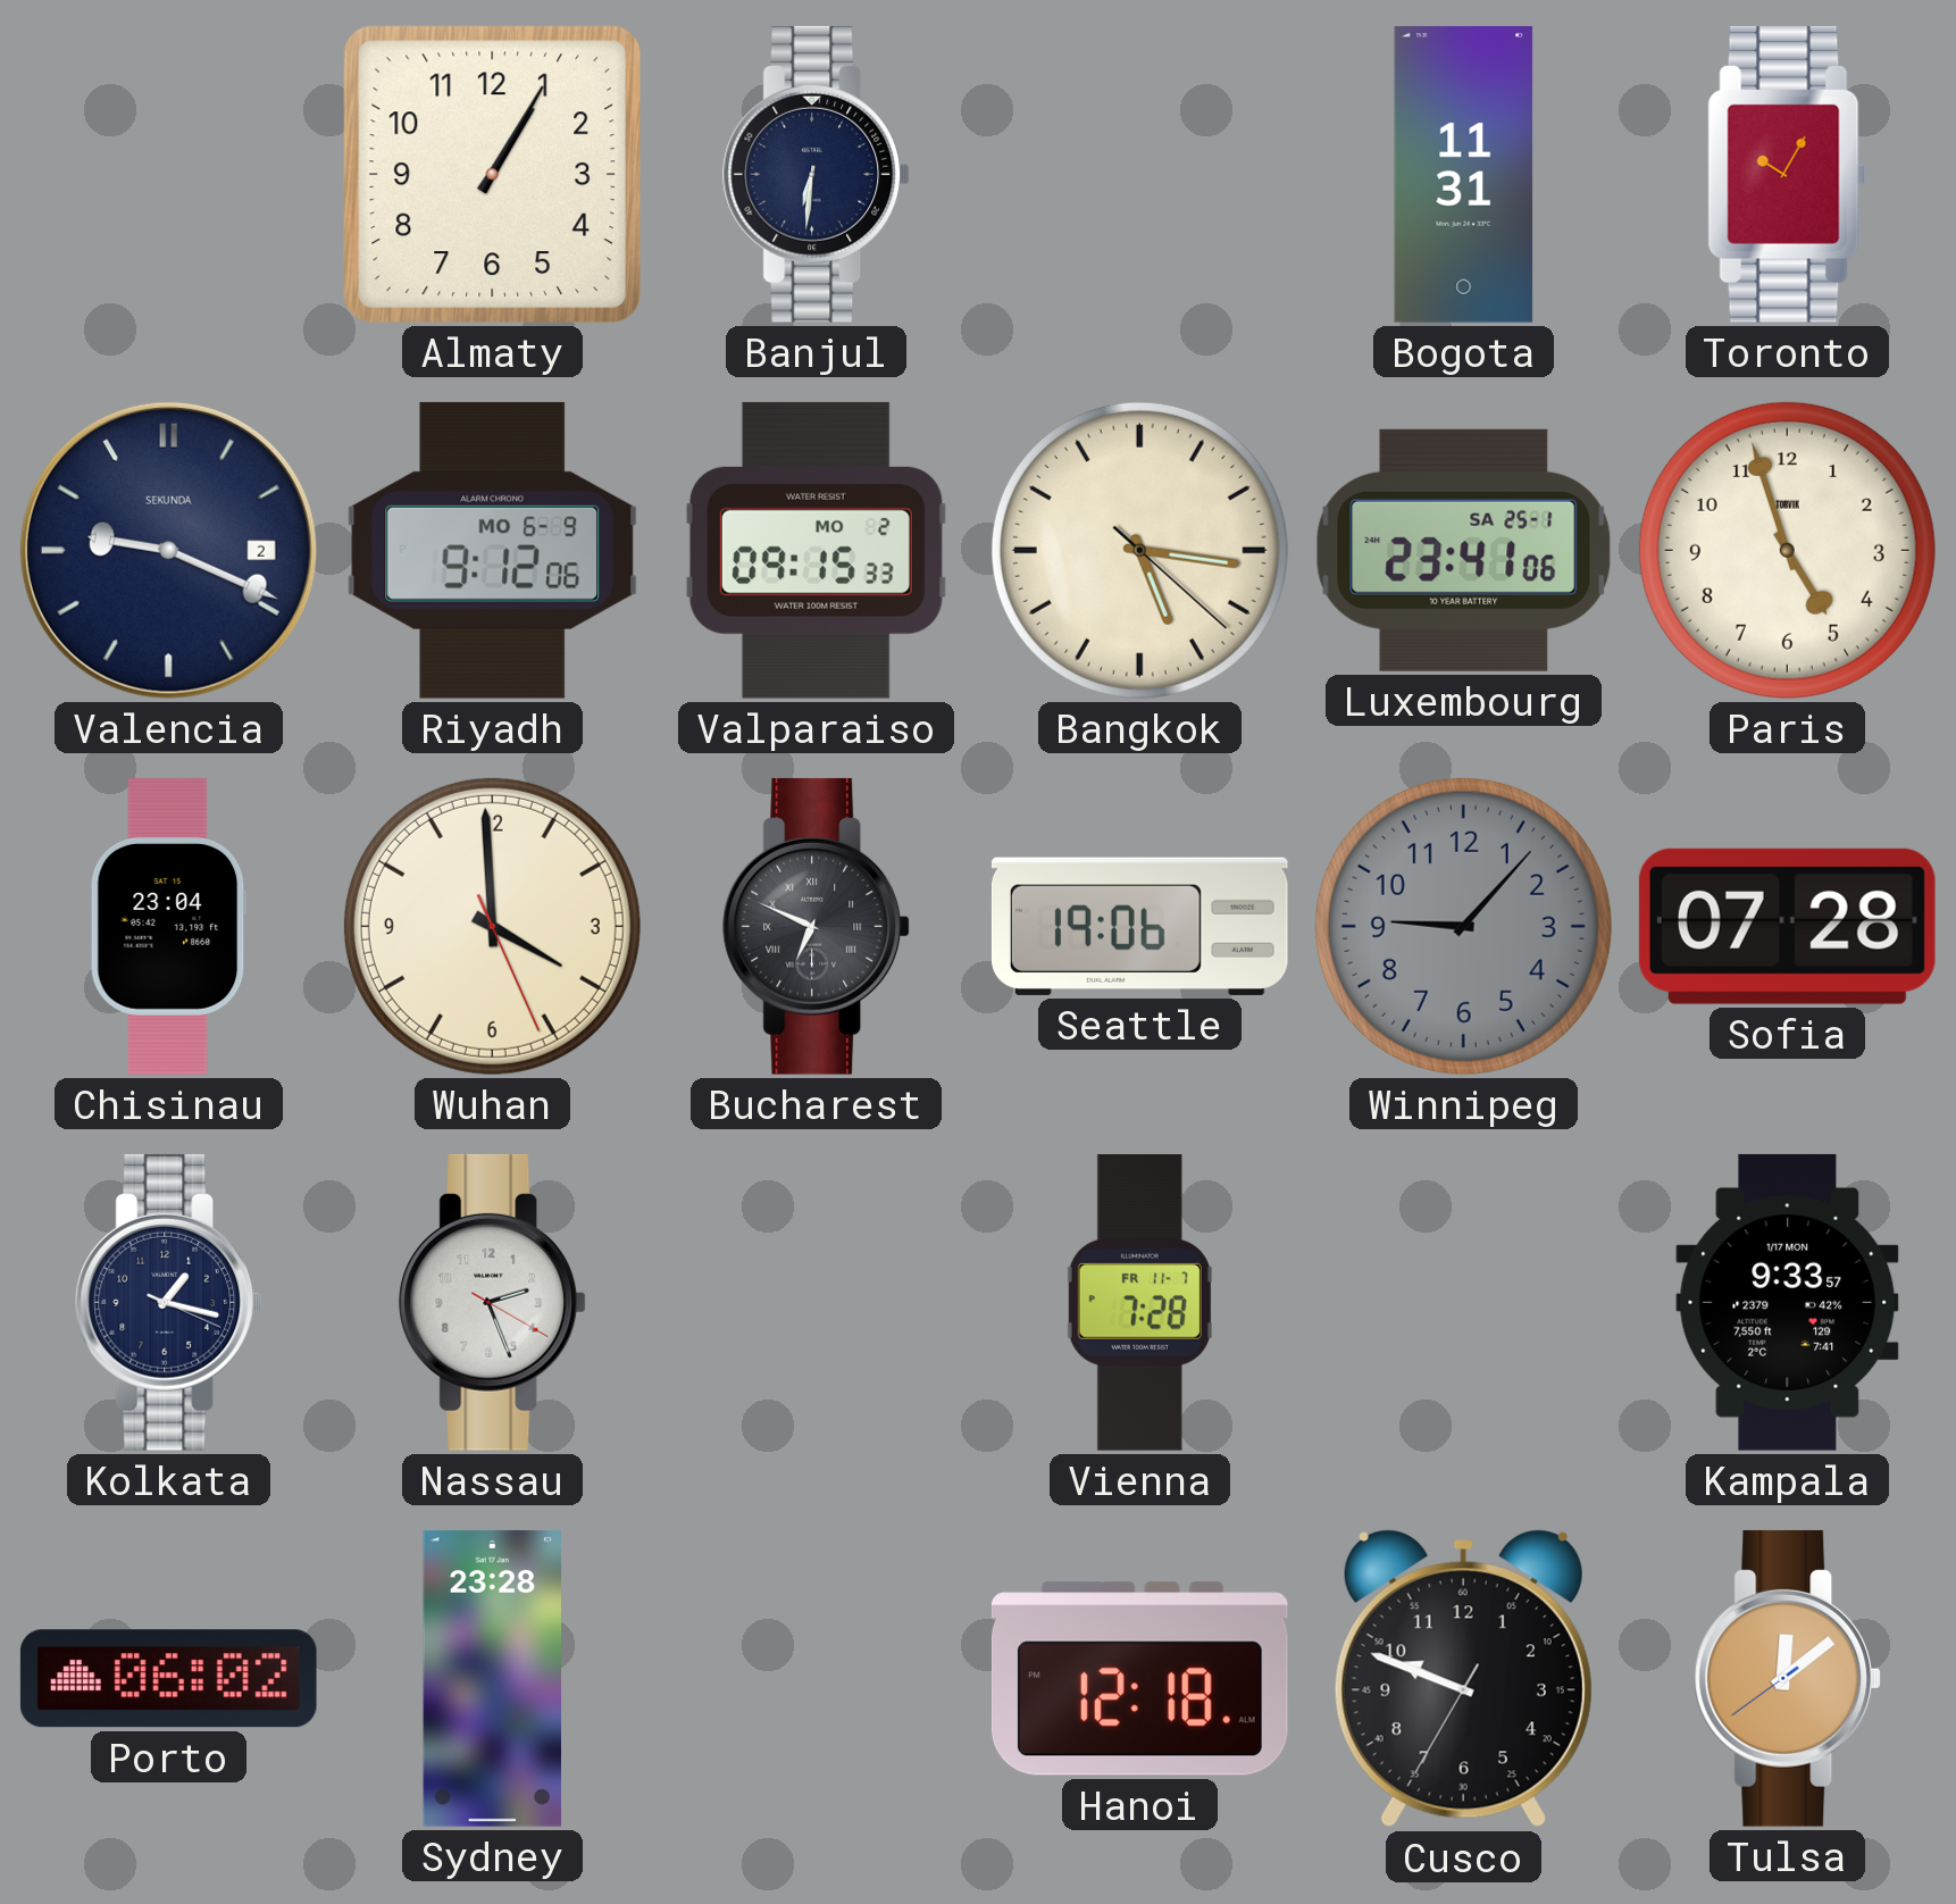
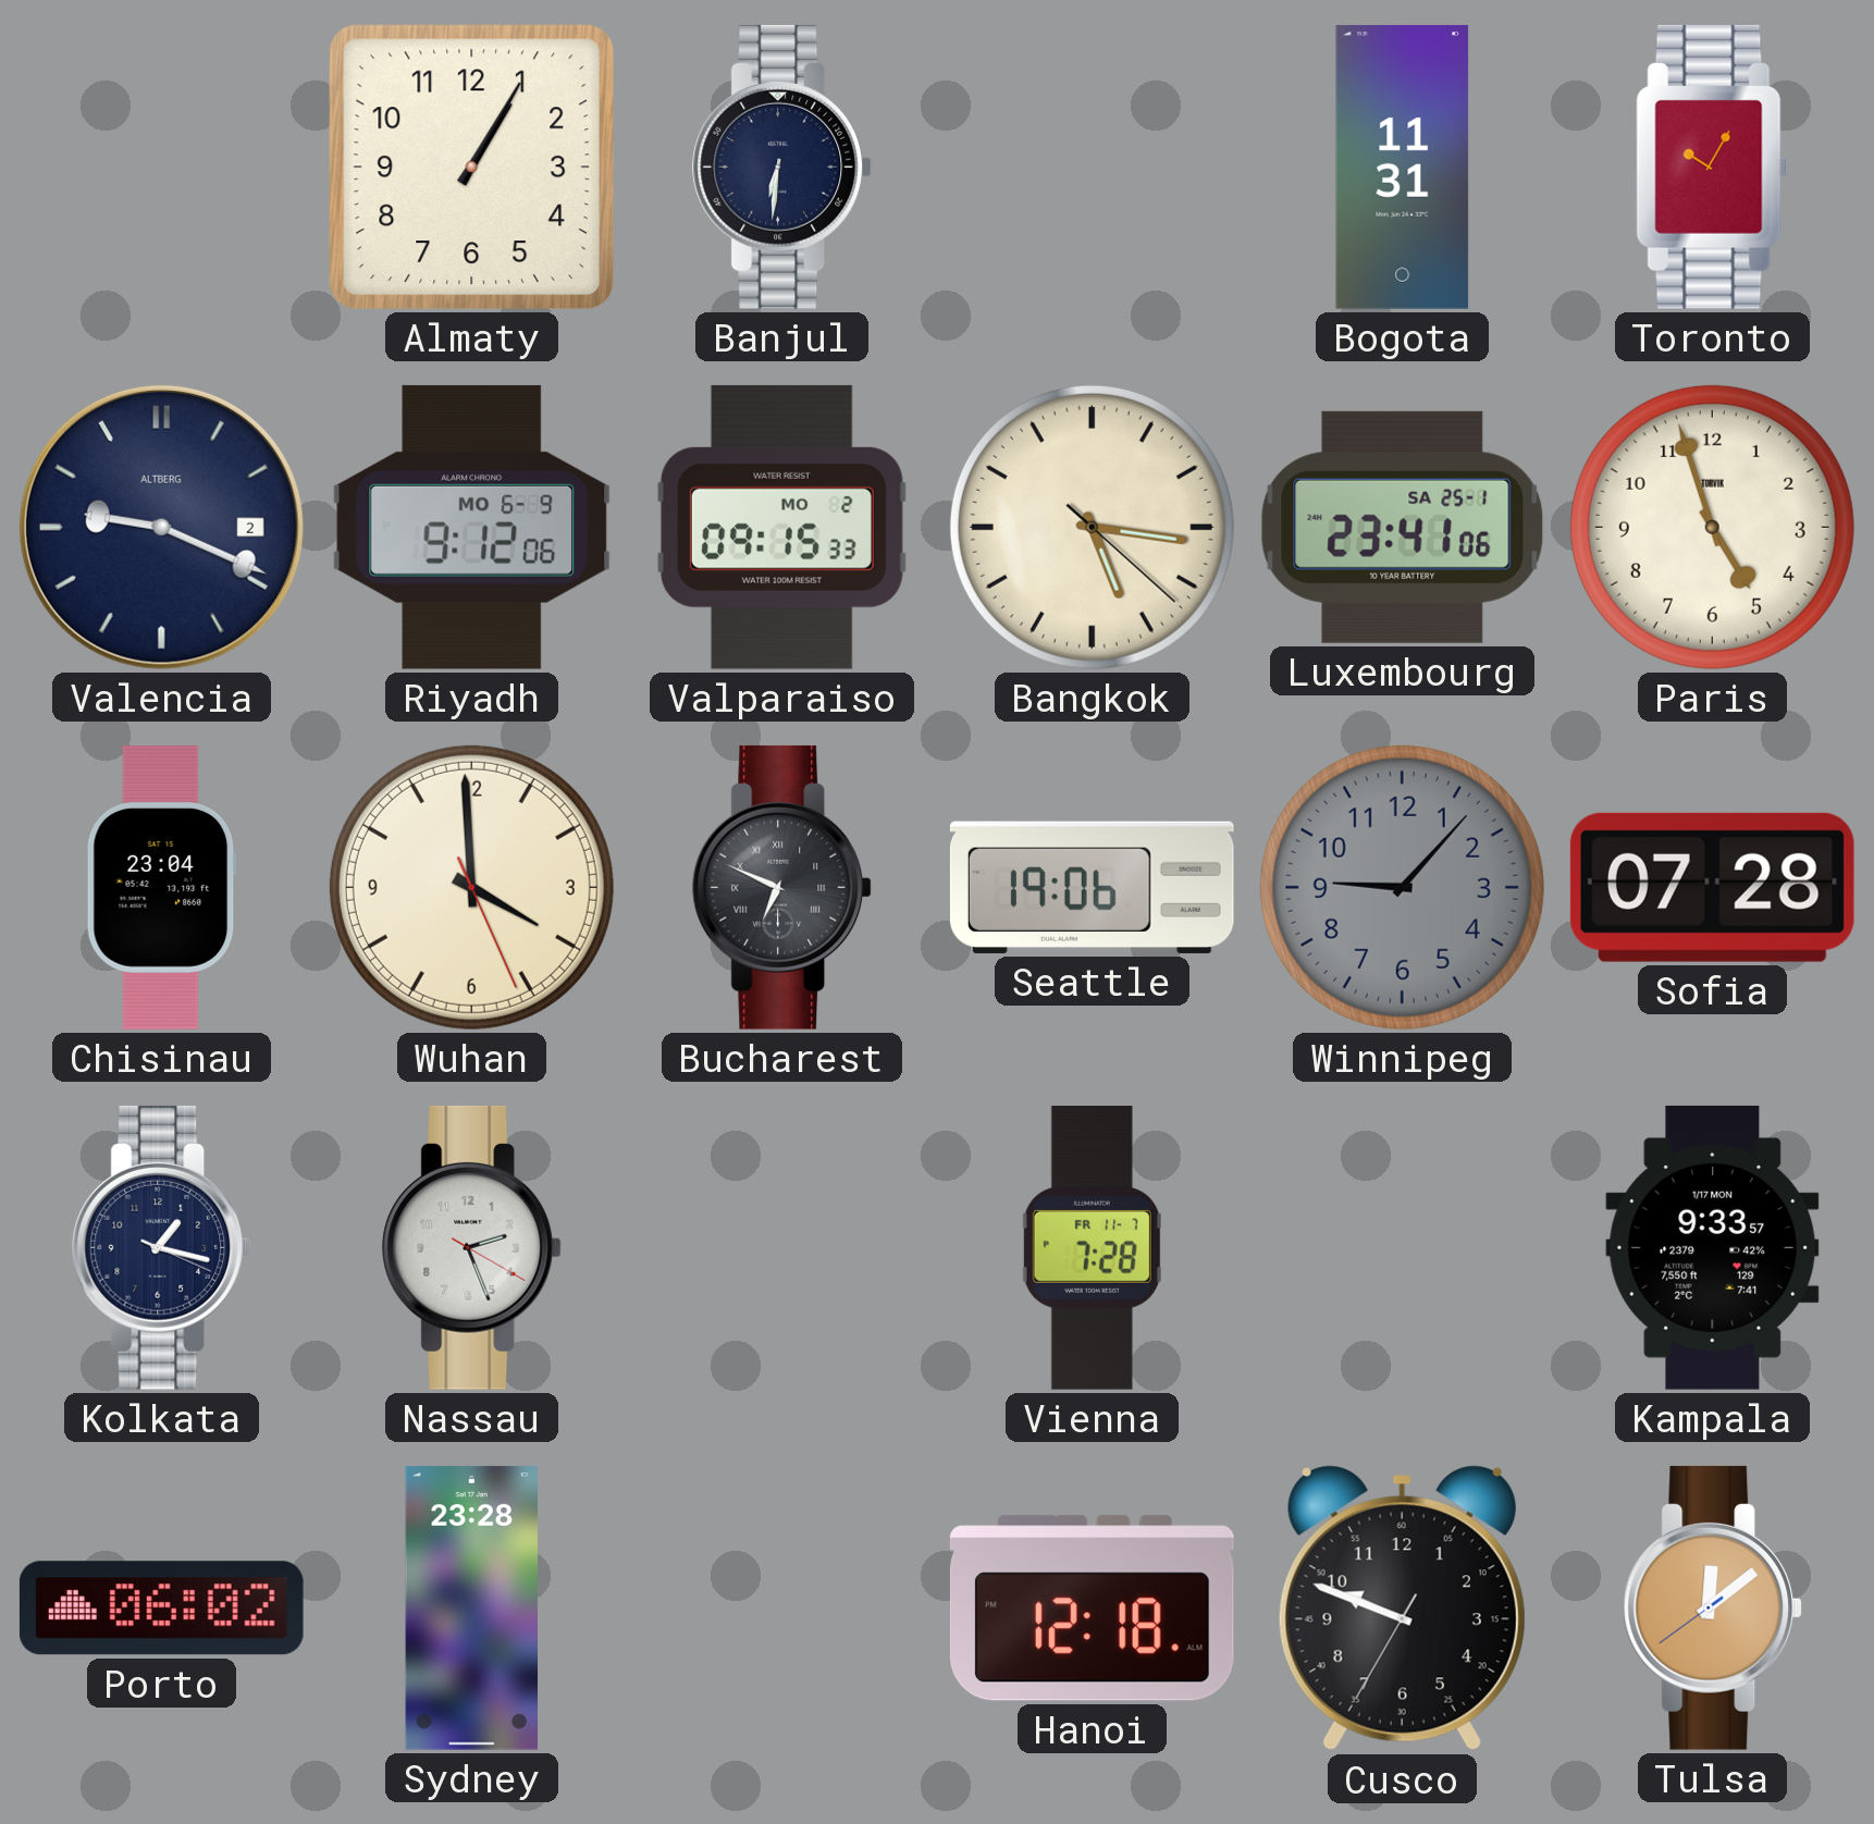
Valencia brand: SEKUNDA -> ALTBERG
